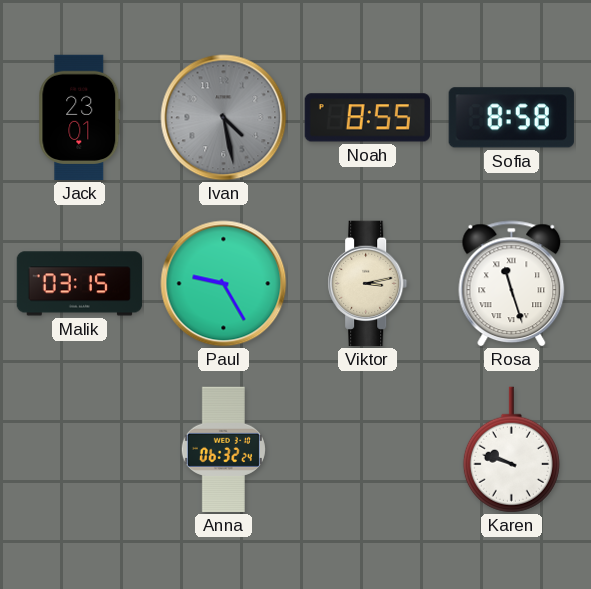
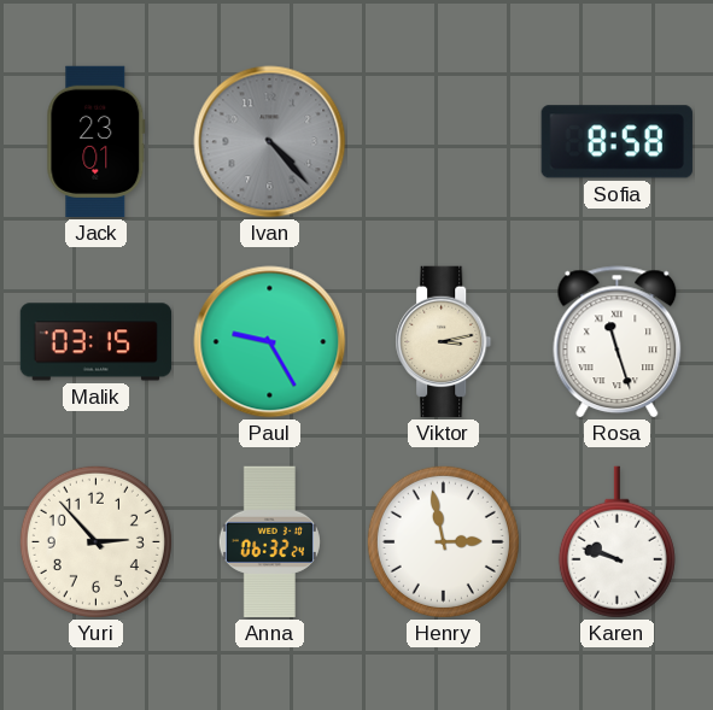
Ivan: 4:28 -> 4:23
Noah: 8:55 -> none
Yuri: none -> 2:53
Henry: none -> 2:58
